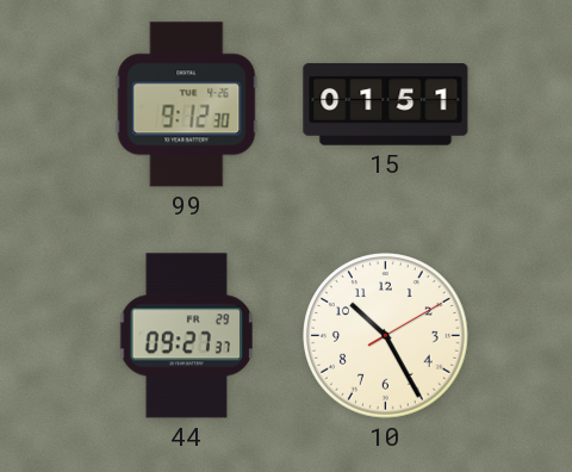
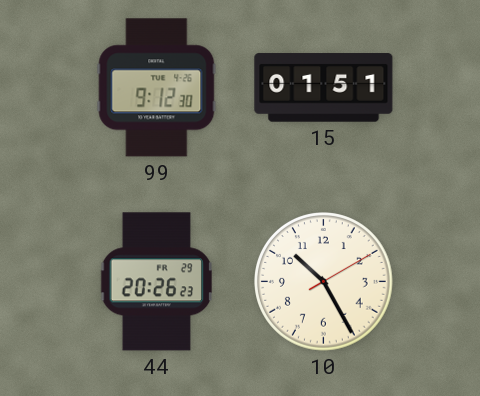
44: 09:27 -> 20:26
